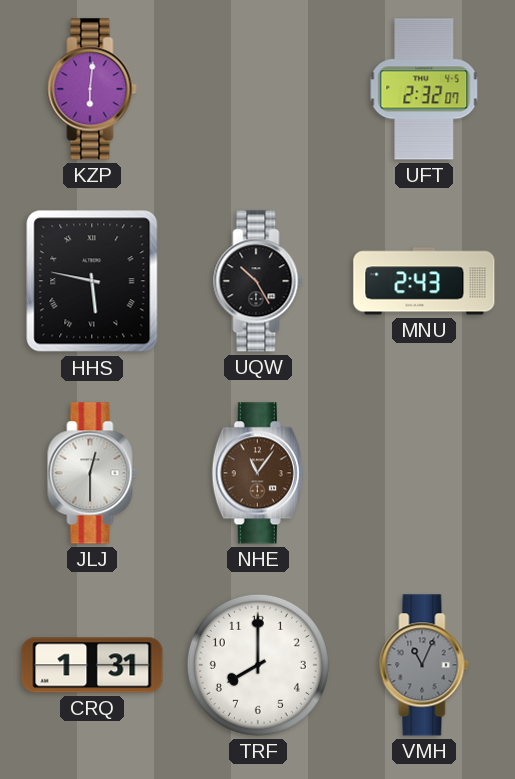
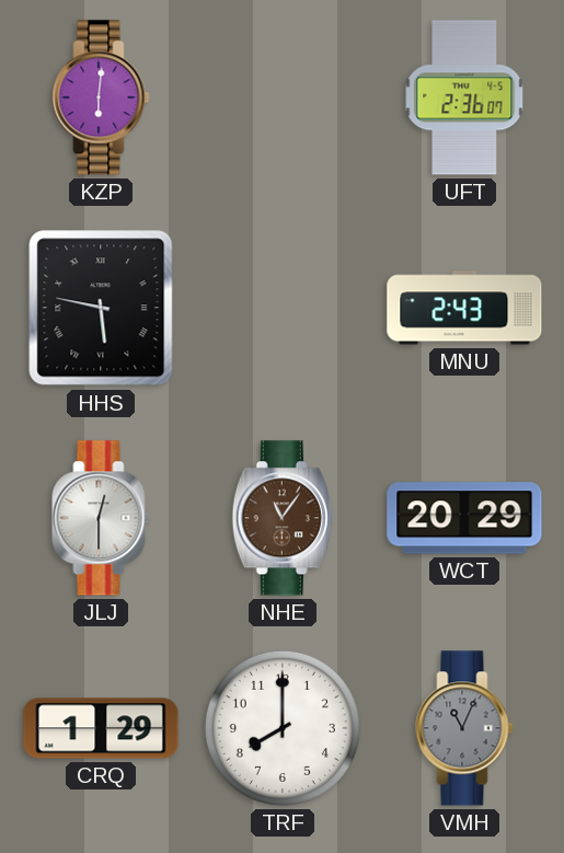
UFT: 2:32 -> 2:36
UQW: 10:25 -> none
WCT: none -> 20:29
CRQ: 1:31 -> 1:29
